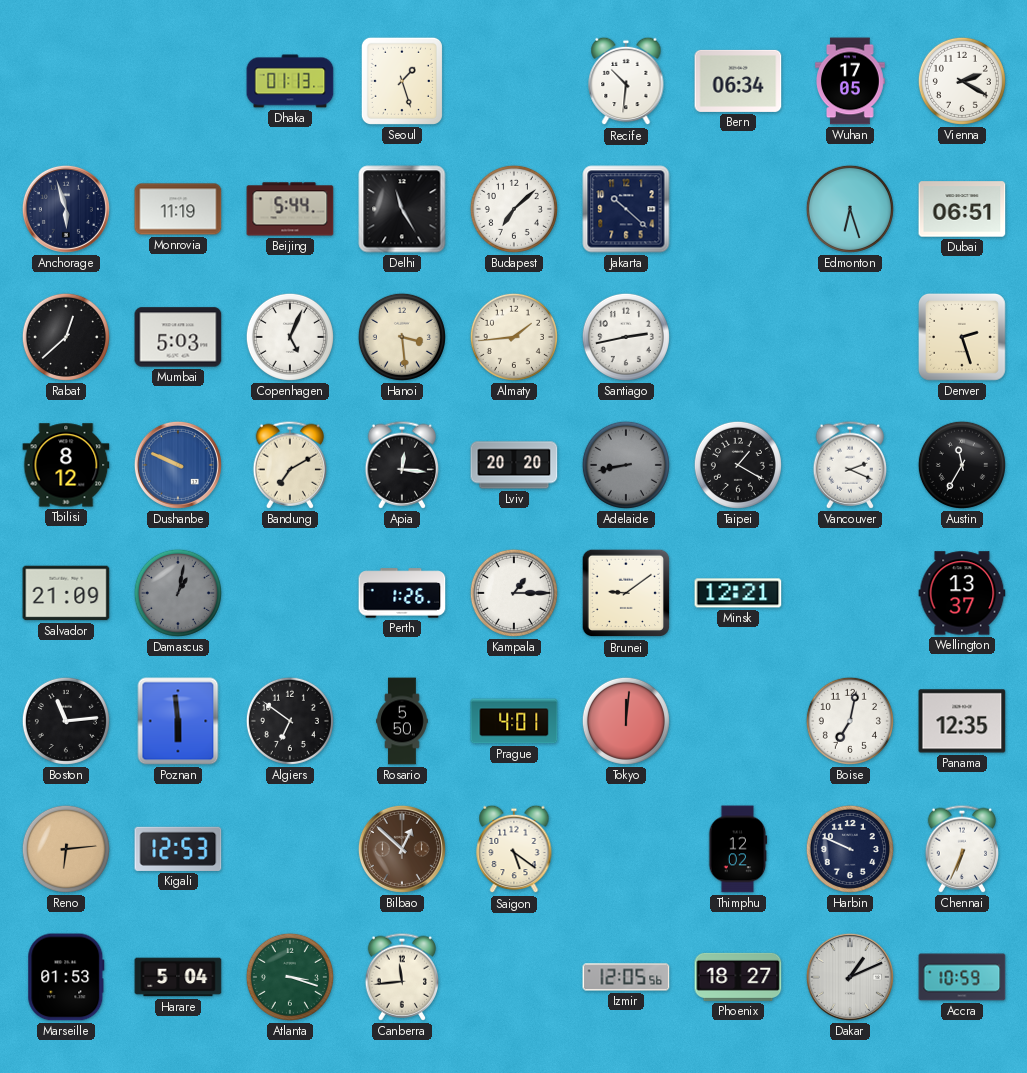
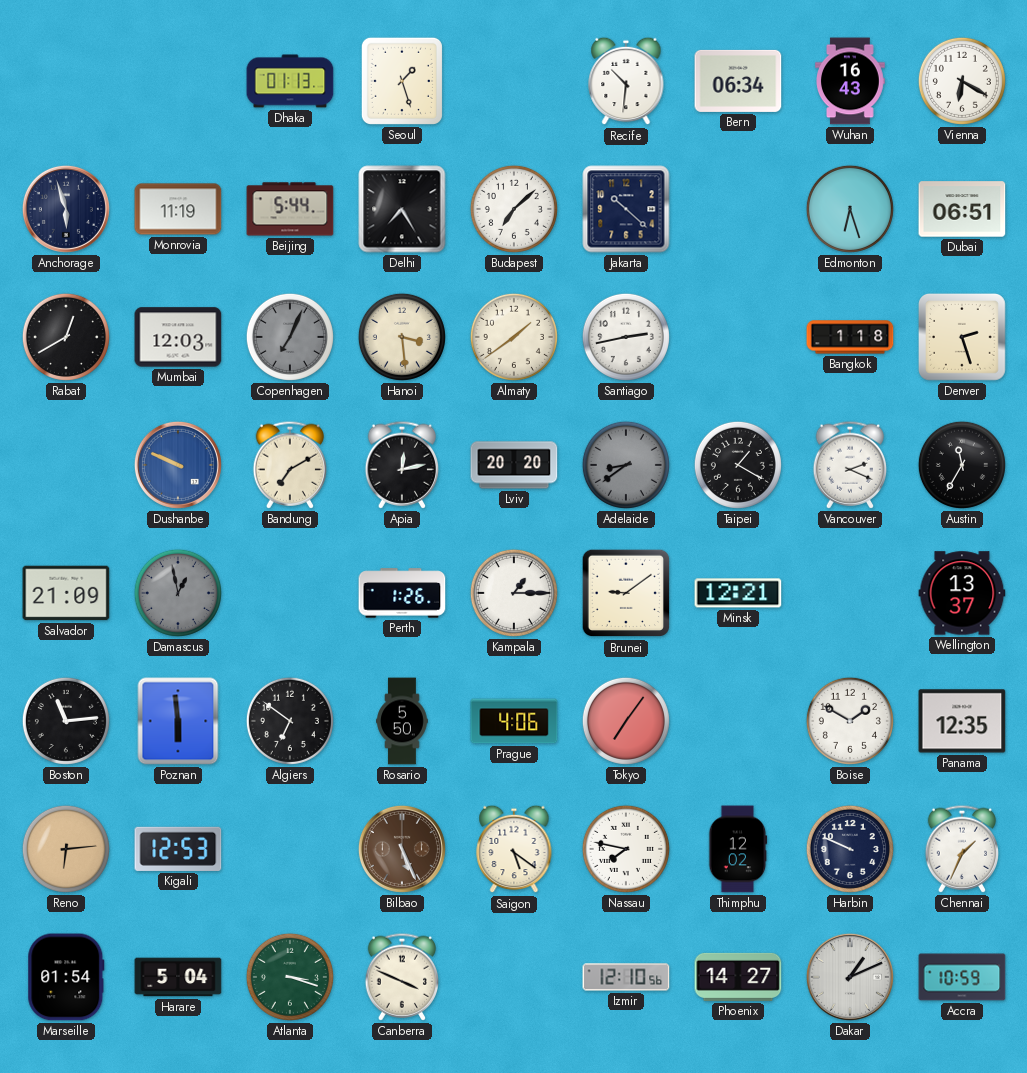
Wuhan: 17:05 -> 16:43
Vienna: 2:20 -> 6:20
Delhi: 11:25 -> 7:25
Rabat: 12:38 -> 12:40
Mumbai: 5:03 -> 12:03
Copenhagen: 5:04 -> 7:04
Copenhagen dial: white -> grey
Almaty: 1:44 -> 1:39
Bangkok: none -> 1:18
Tbilisi: 8:12 -> none
Apia: 12:16 -> 12:13
Adelaide: 8:43 -> 8:39
Damascus: 1:02 -> 12:58
Prague: 4:01 -> 4:06
Tokyo: 12:01 -> 7:06
Boise: 7:02 -> 1:50
Bilbao: 12:52 -> 5:26
Nassau: none -> 7:47
Chennai: 6:34 -> 1:34
Marseille: 01:53 -> 01:54
Canberra: 11:44 -> 3:49
Izmir: 12:05 -> 12:10
Phoenix: 18:27 -> 14:27
